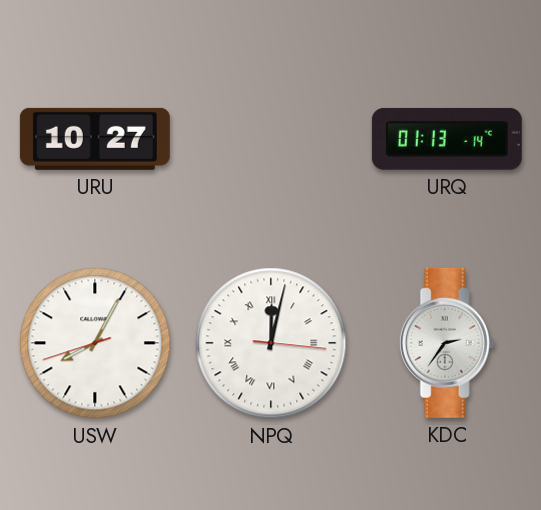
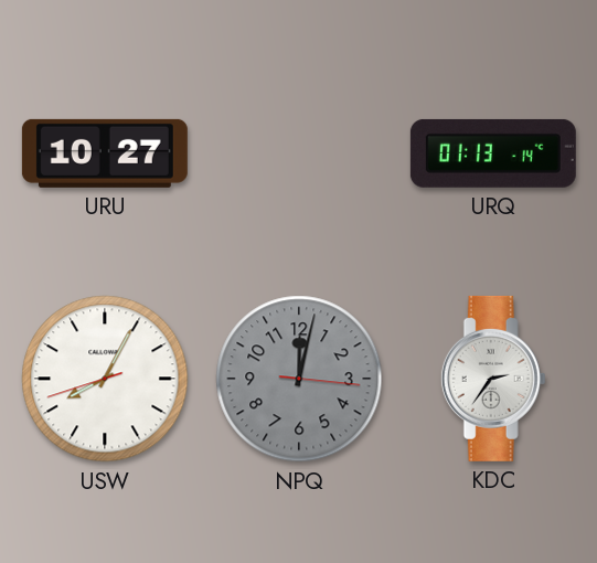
NPQ dial: white -> grey
NPQ numerals: Roman -> Arabic
